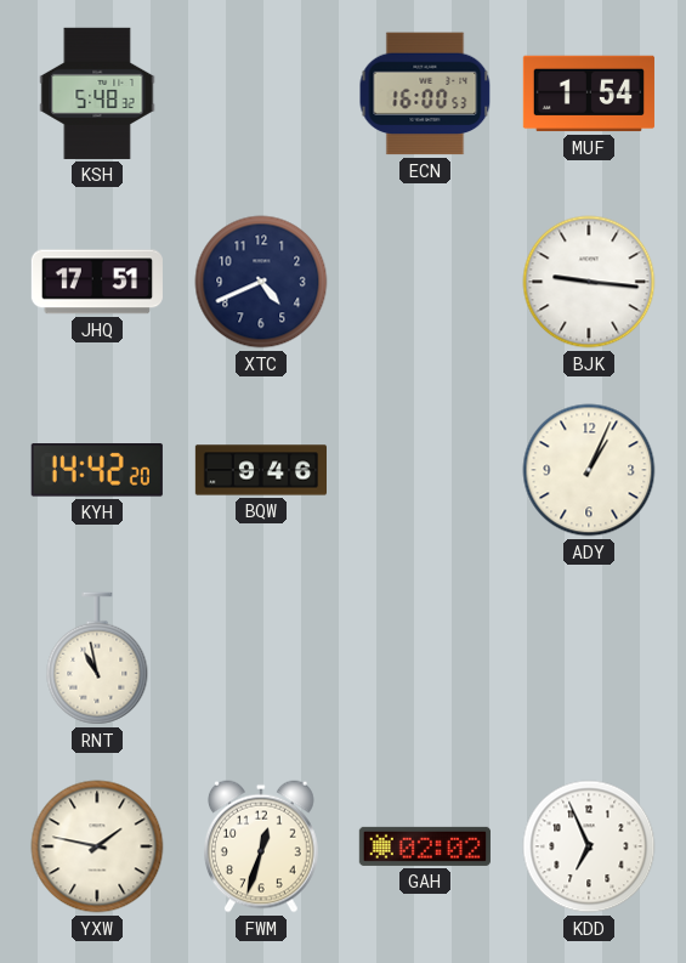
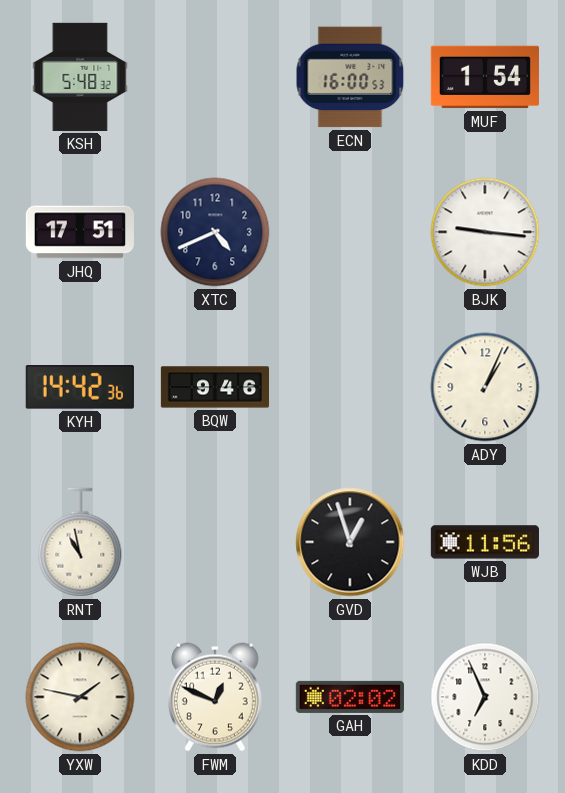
KYH: 14:42:20 -> 14:42:36
GVD: none -> 12:57
WJB: none -> 11:56
FWM: 12:33 -> 12:49
